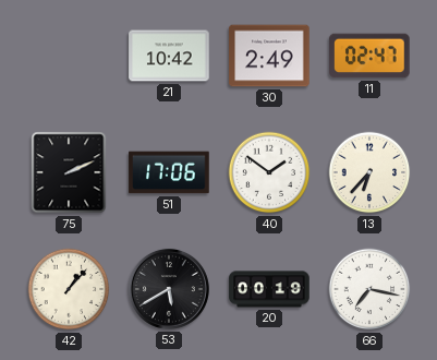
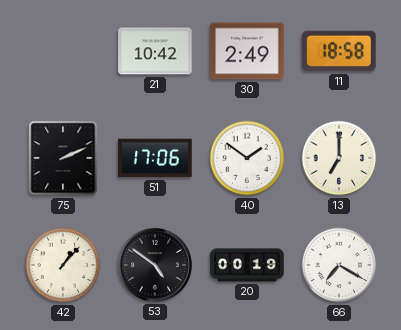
11: 02:47 -> 18:58
13: 6:37 -> 7:00
53: 5:40 -> 4:51
66: 7:17 -> 7:20
